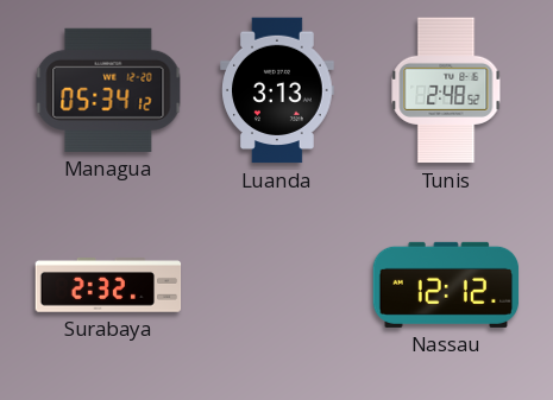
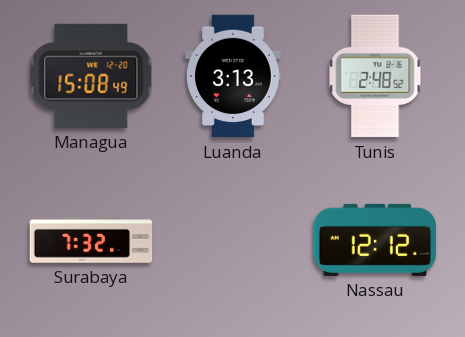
Managua: 05:34 -> 15:08
Surabaya: 2:32 -> 7:32
